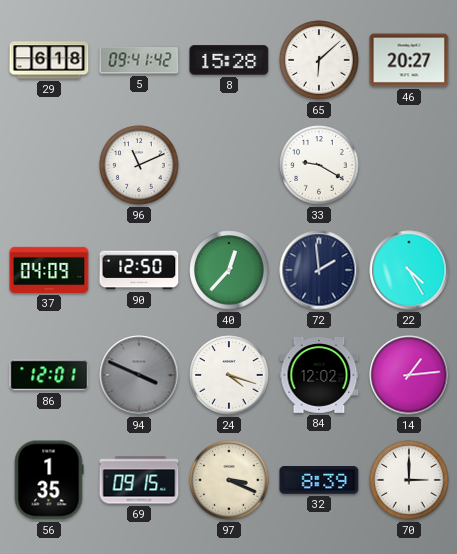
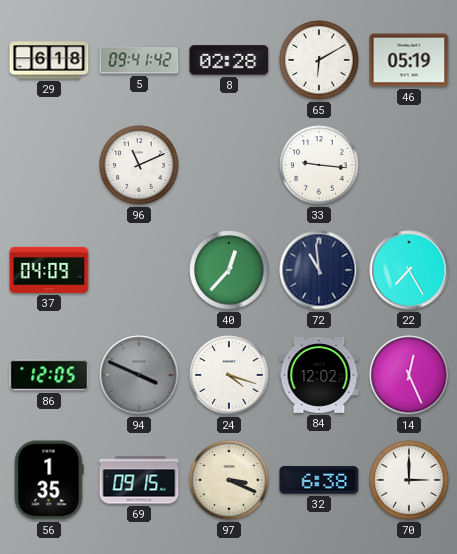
8: 15:28 -> 02:28
65: 6:08 -> 6:10
46: 20:27 -> 05:19
33: 9:20 -> 9:16
90: 12:50 -> none
72: 1:59 -> 10:59
22: 4:25 -> 7:25
86: 12:01 -> 12:05
14: 1:14 -> 12:26
32: 8:39 -> 6:38
